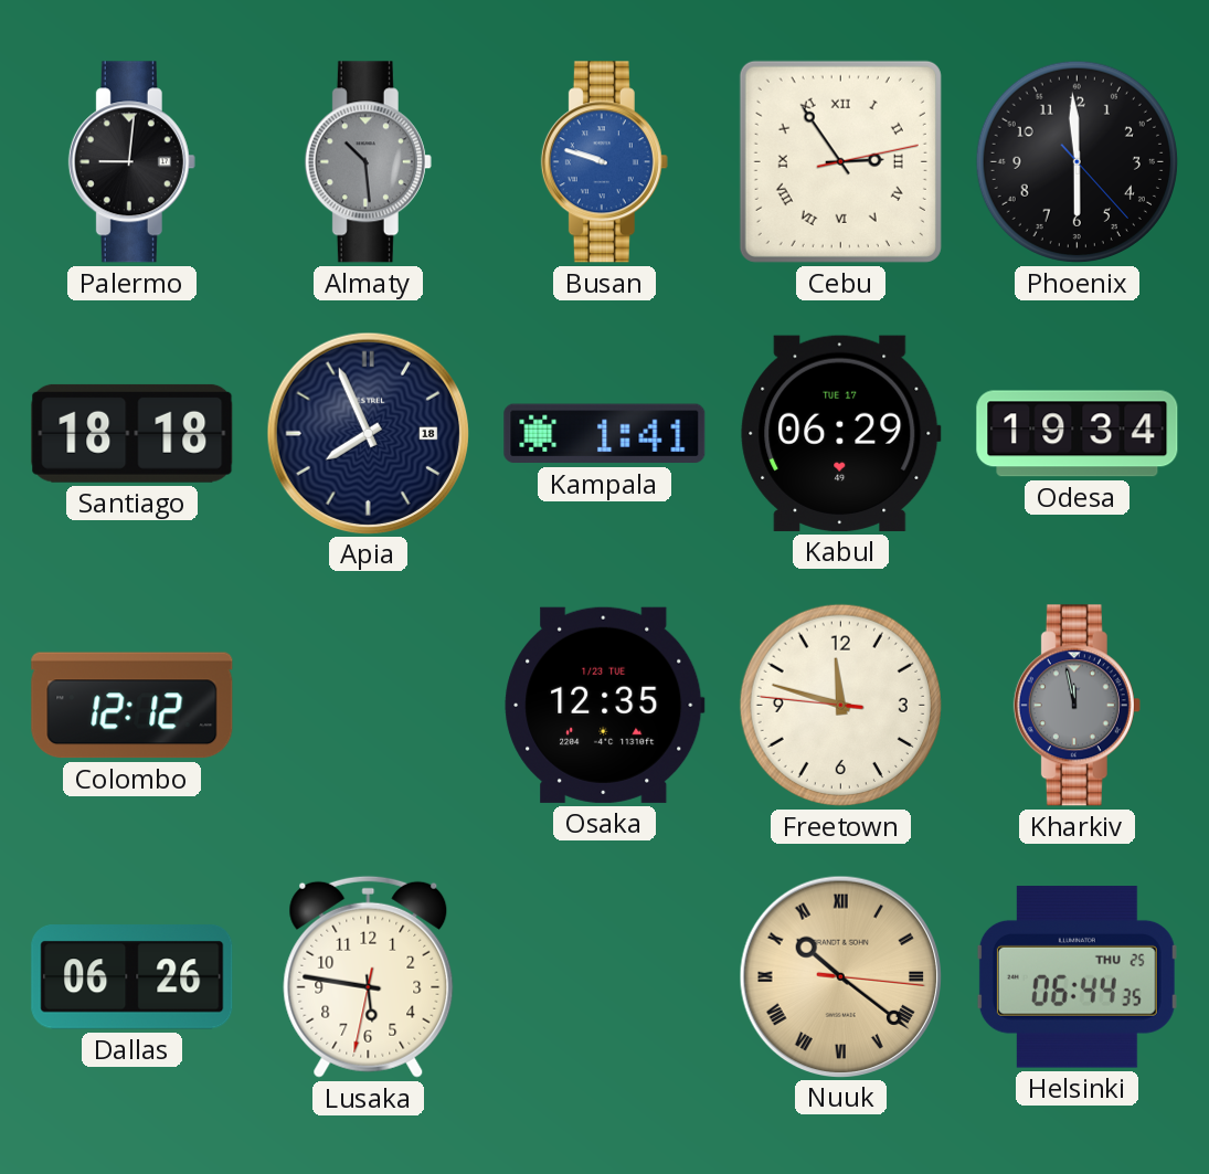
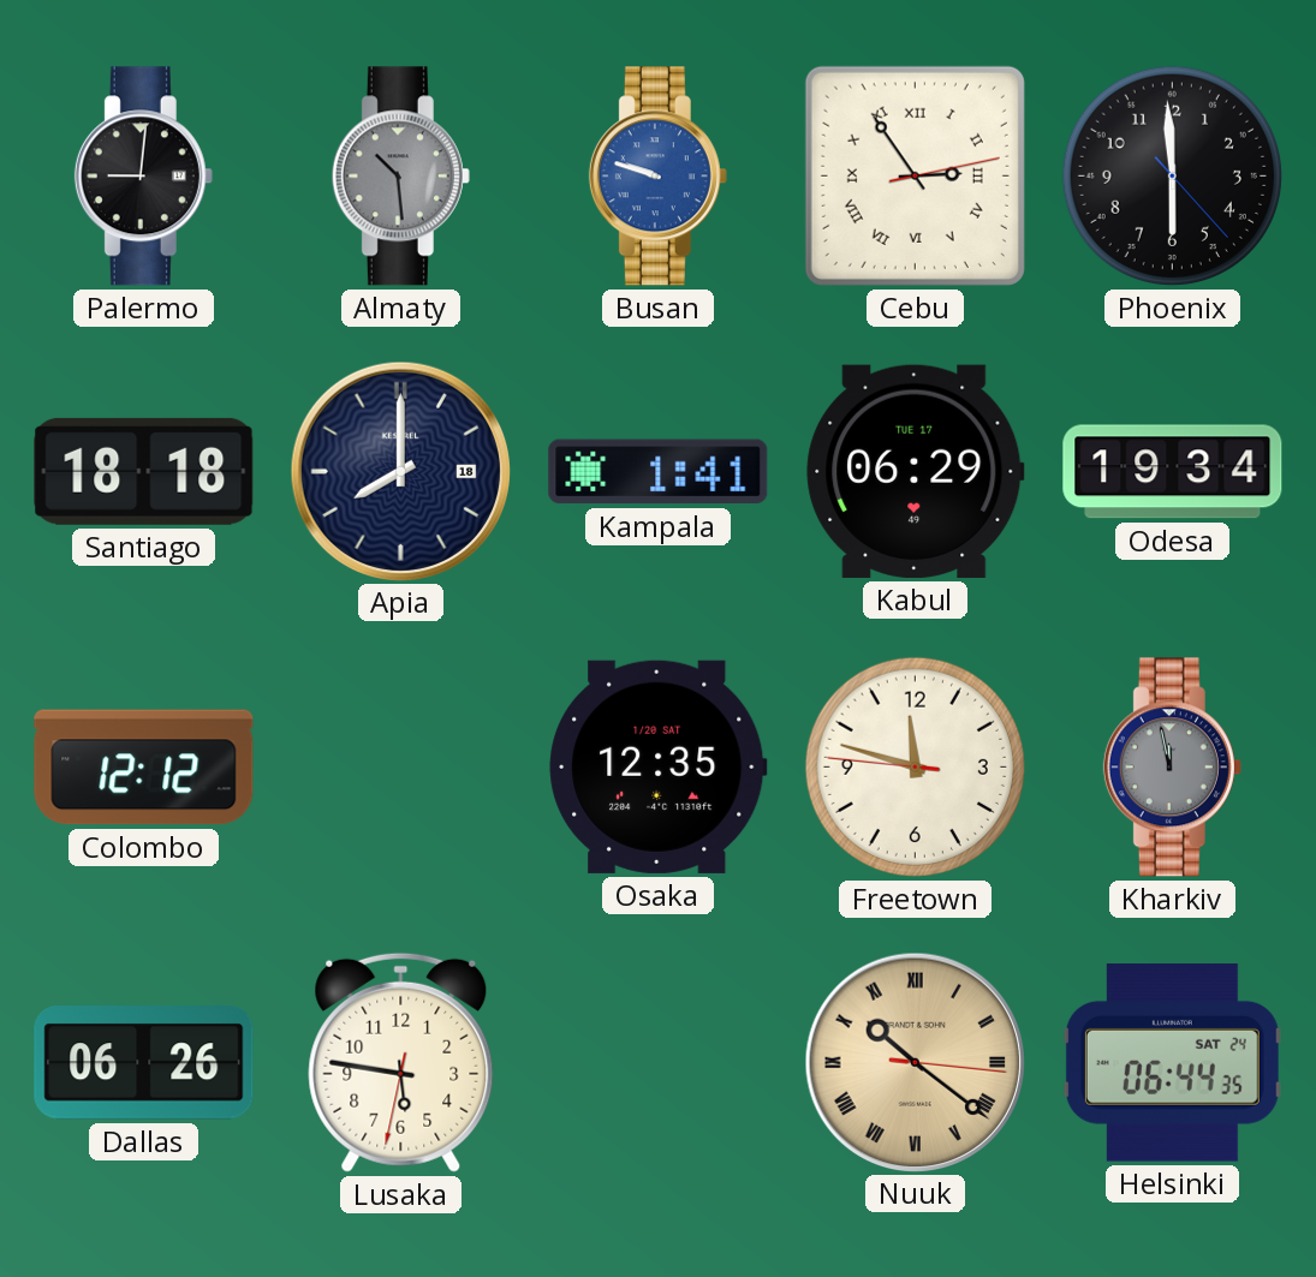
Apia: 7:56 -> 8:00
Osaka date: 1/23 TUE -> 1/20 SAT
Helsinki date: THU 25 -> SAT 24
